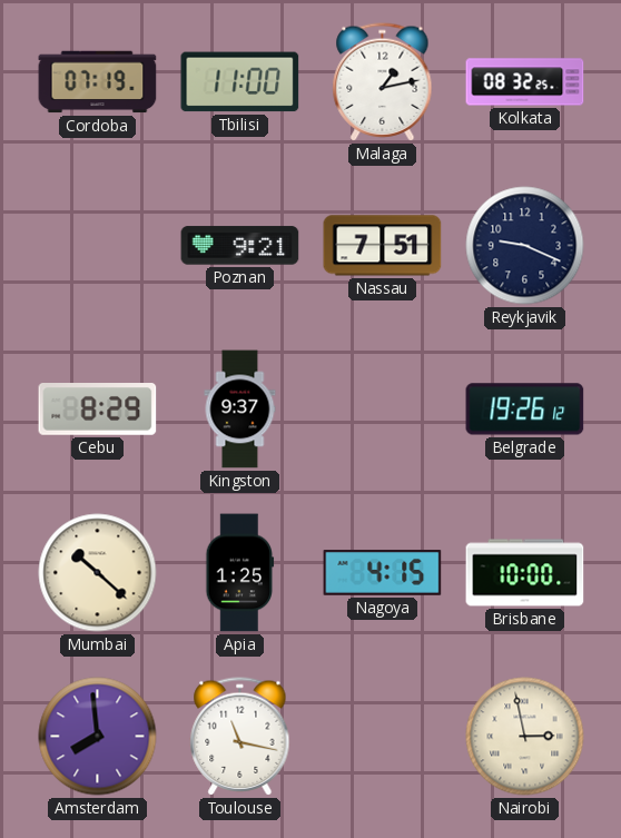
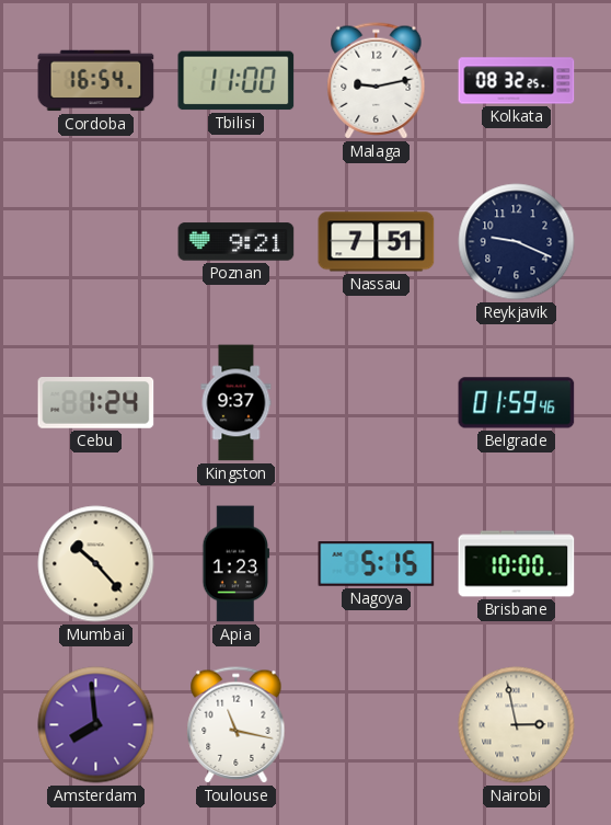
Cordoba: 07:19 -> 16:54
Malaga: 1:13 -> 9:13
Cebu: 8:29 -> 1:24
Belgrade: 19:26 -> 01:59
Mumbai: 10:22 -> 10:23
Apia: 1:25 -> 1:23
Nagoya: 4:15 -> 5:15
